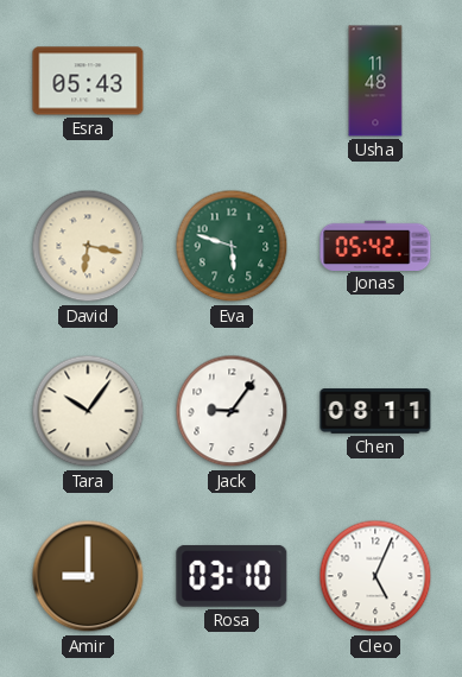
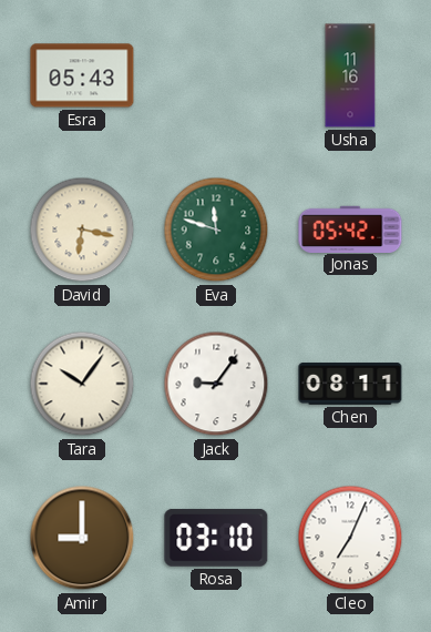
Usha: 11:48 -> 11:16
Eva: 5:48 -> 11:48
Cleo: 5:04 -> 7:04
